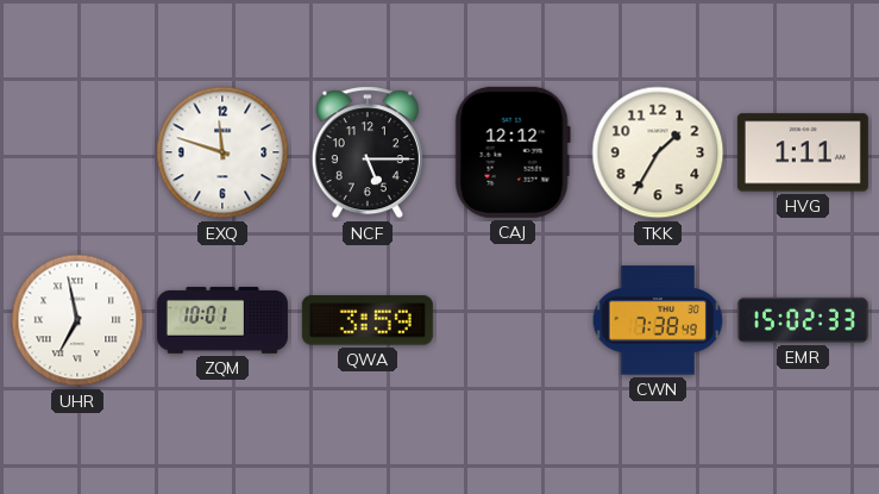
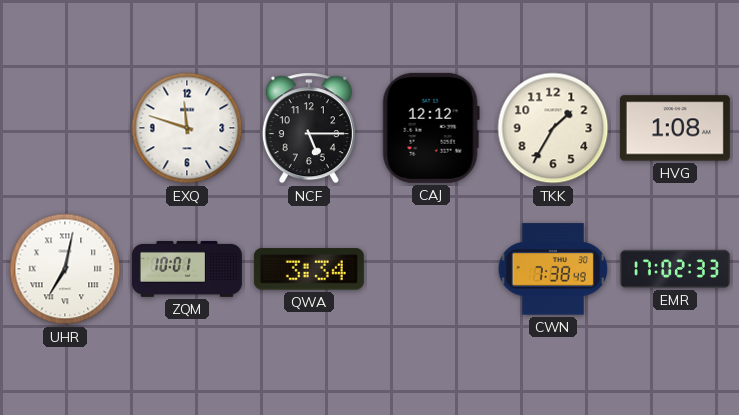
HVG: 1:11 -> 1:08
UHR: 6:58 -> 7:02
QWA: 3:59 -> 3:34
EMR: 15:02 -> 17:02
